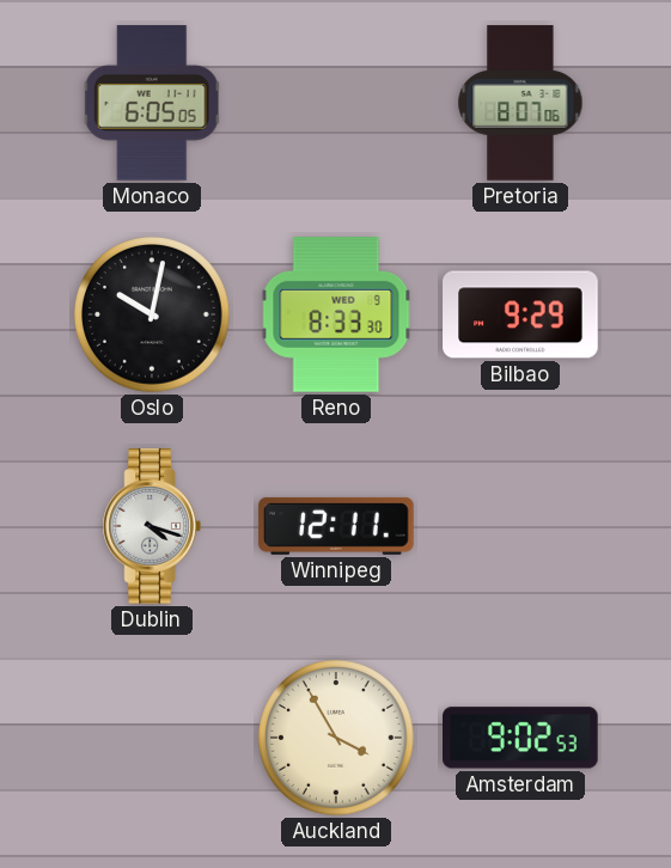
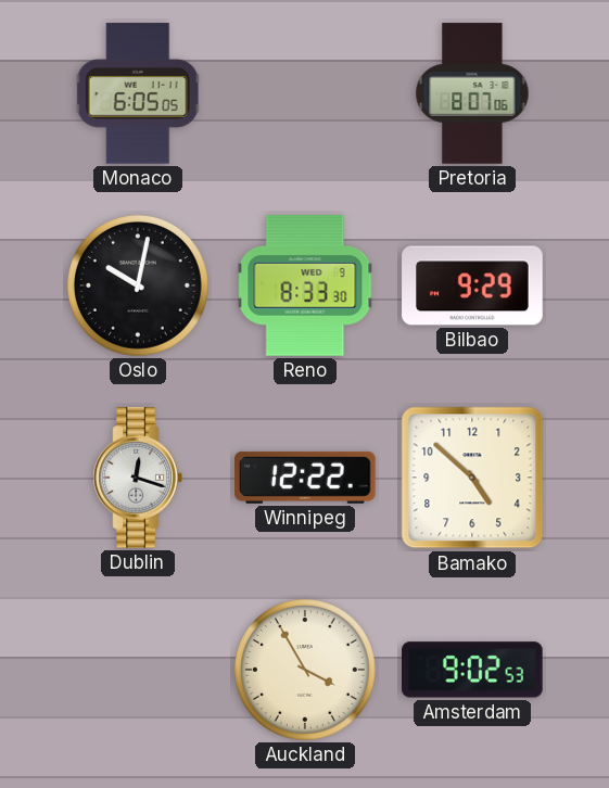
Dublin: 4:18 -> 12:18
Winnipeg: 12:11 -> 12:22
Bamako: none -> 4:52
